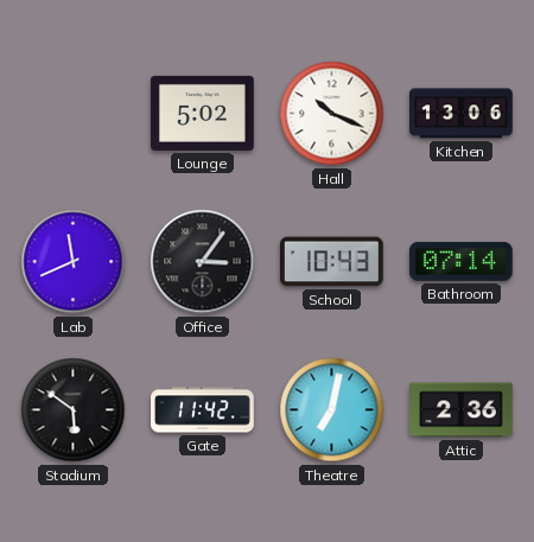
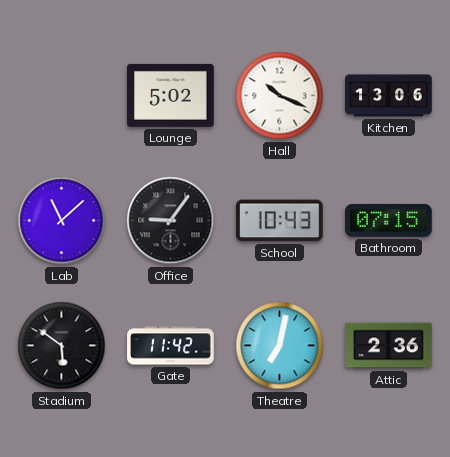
Lab: 11:41 -> 11:08
Office: 3:06 -> 9:06
Bathroom: 07:14 -> 07:15
